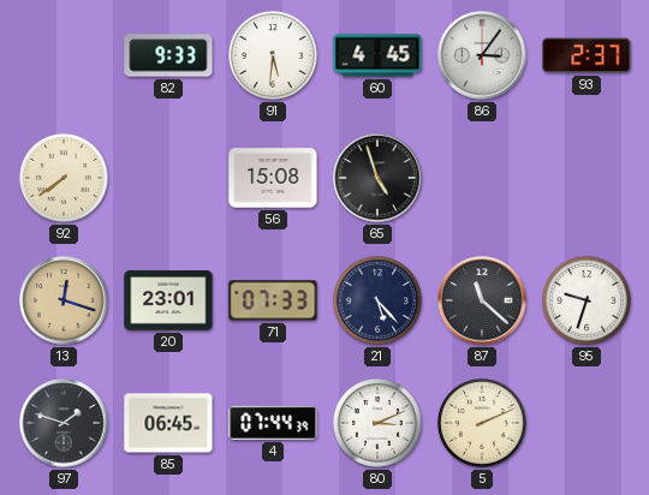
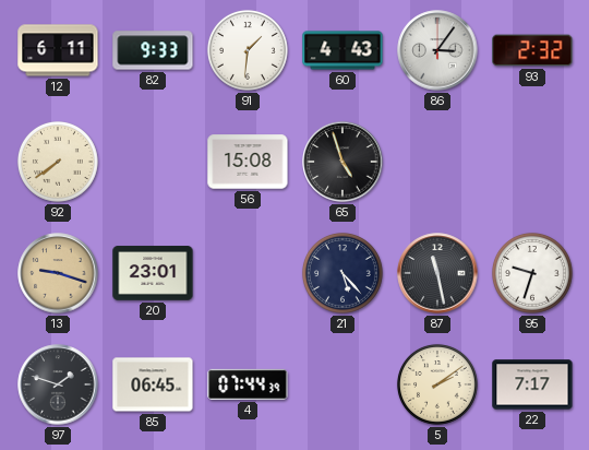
12: none -> 6:11
91: 5:31 -> 1:31
60: 4:45 -> 4:43
93: 2:37 -> 2:32
13: 12:18 -> 9:18
71: 07:33 -> none
87: 11:22 -> 11:28
80: 3:11 -> none
5: 2:11 -> 2:09
22: none -> 7:17
